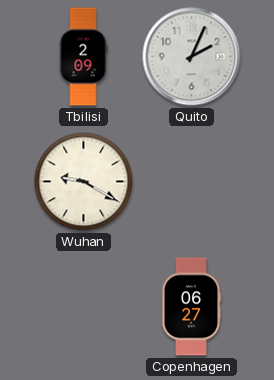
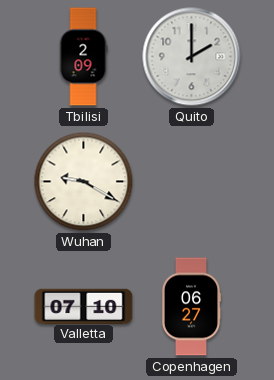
Quito: 2:04 -> 2:00
Valletta: none -> 07:10
